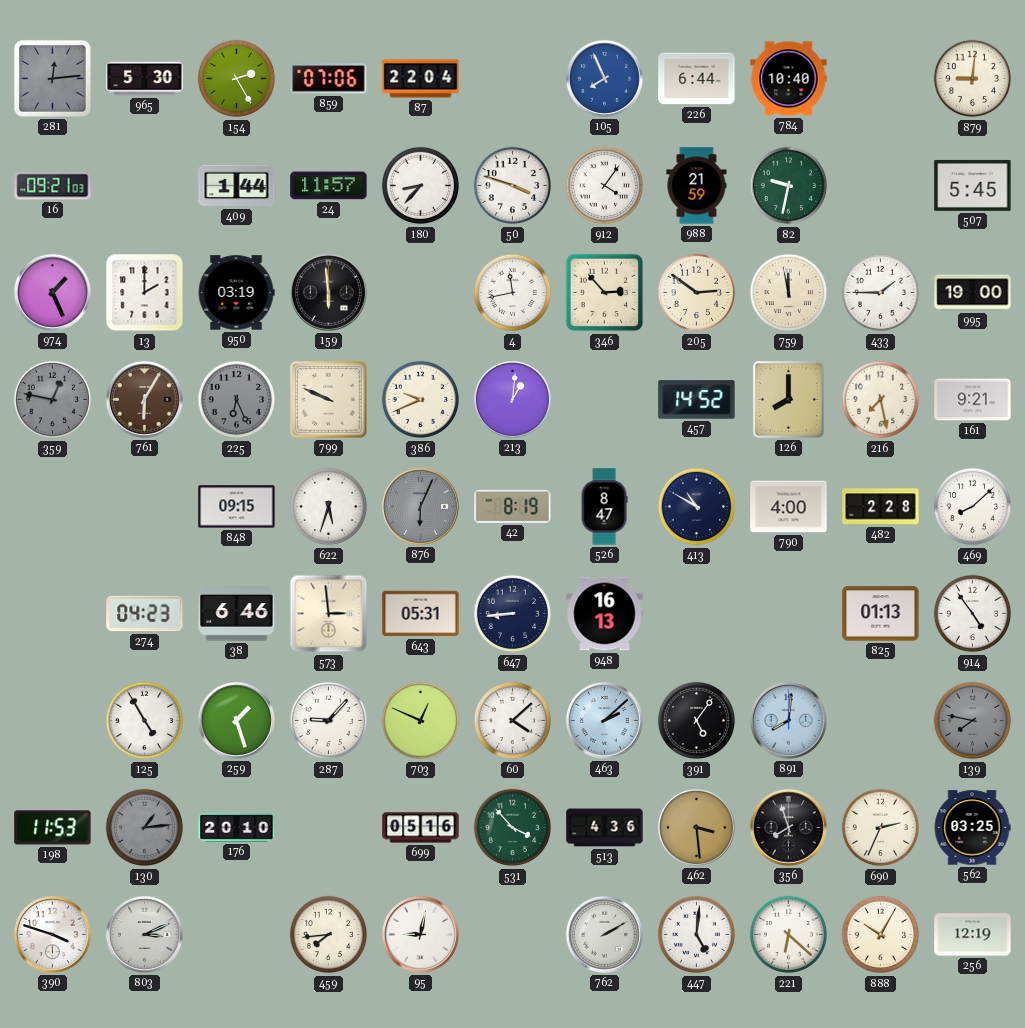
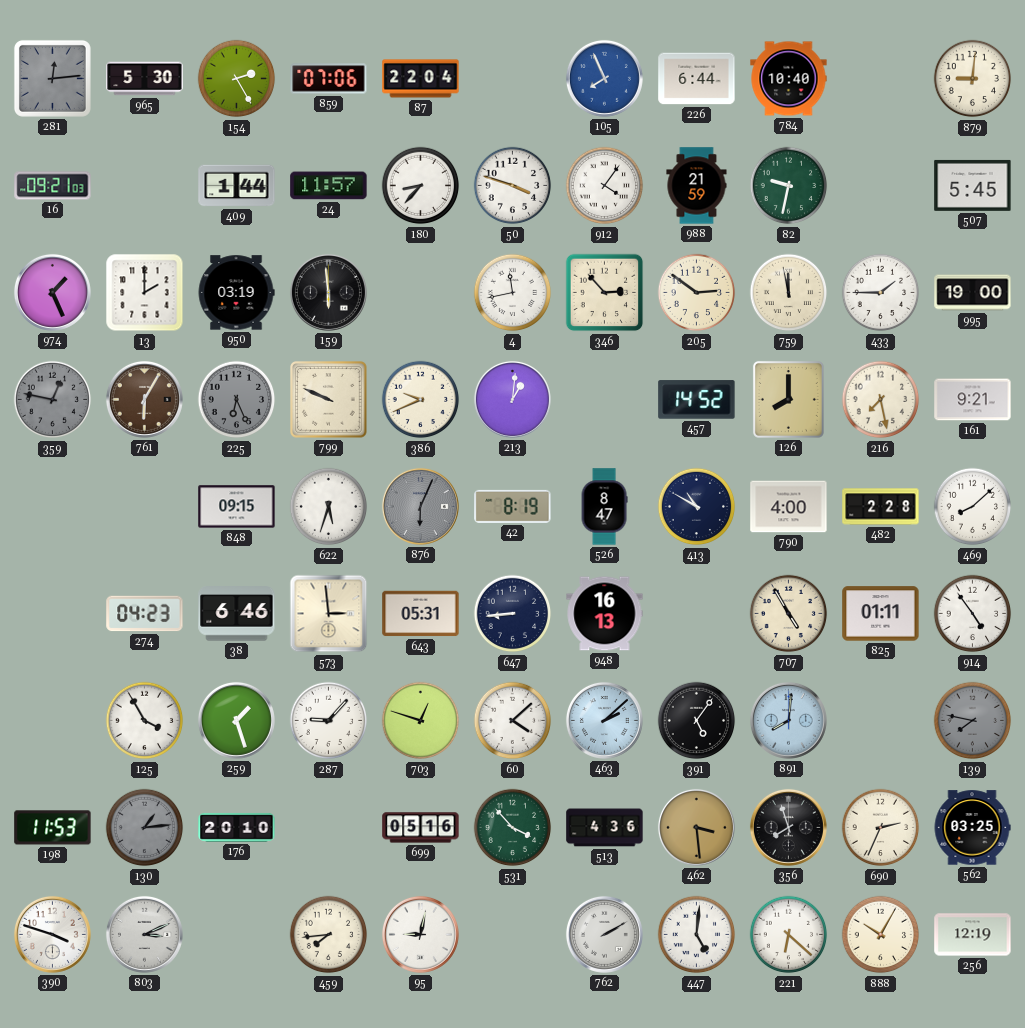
707: none -> 4:55
825: 01:13 -> 01:11
125: 4:55 -> 3:55
703: 12:49 -> 12:48
